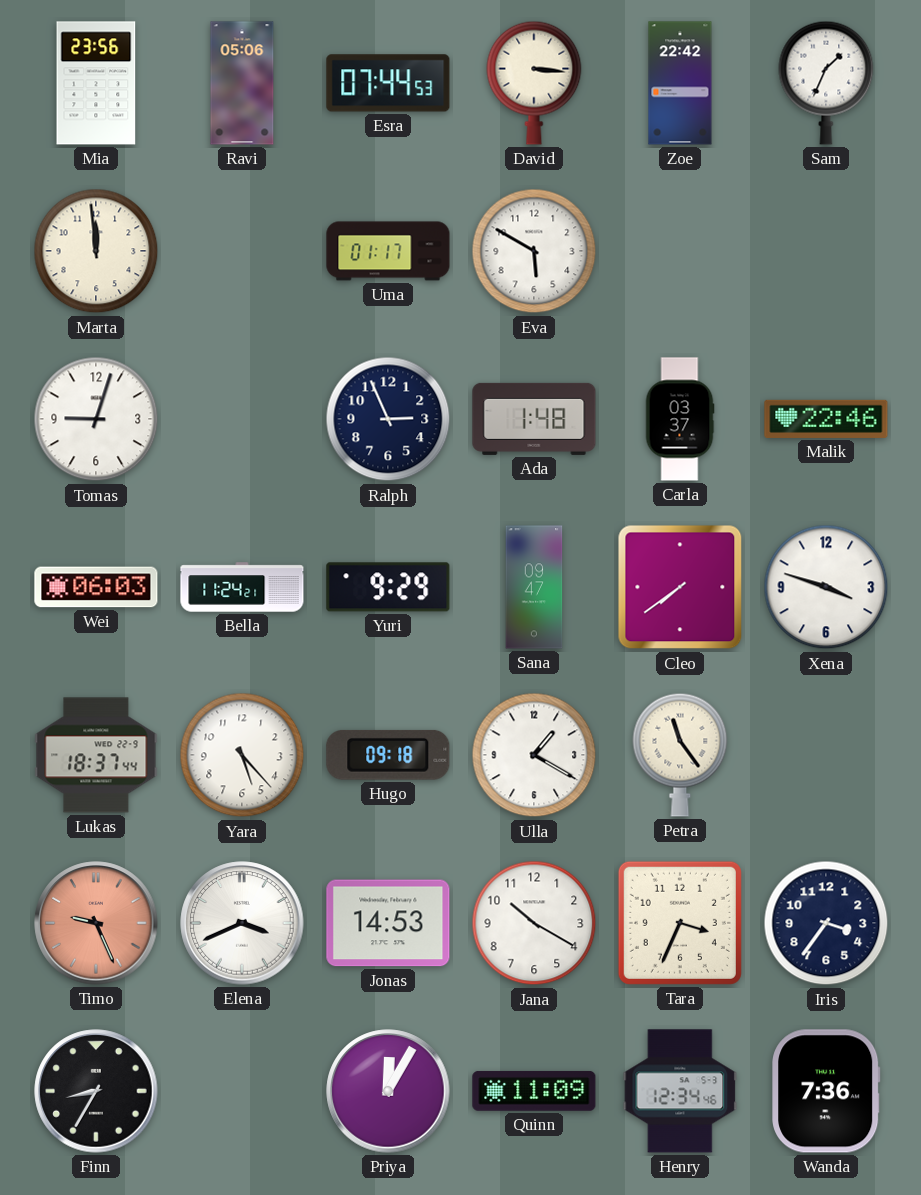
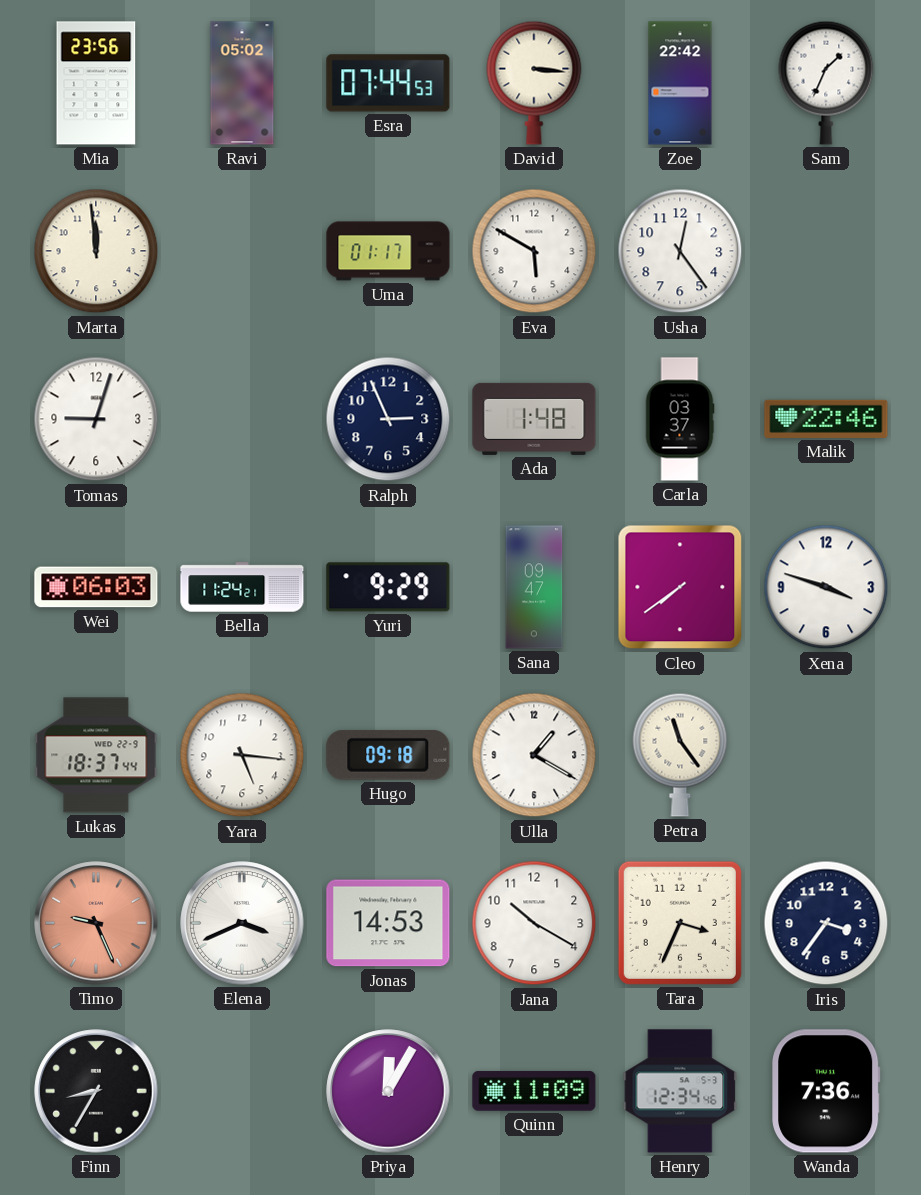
Ravi: 05:06 -> 05:02
Usha: none -> 12:24
Yara: 5:23 -> 5:16
